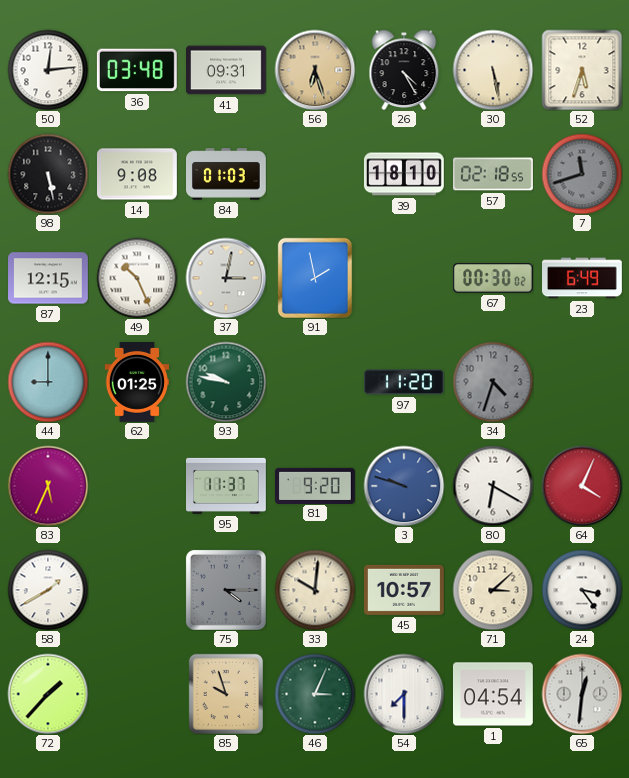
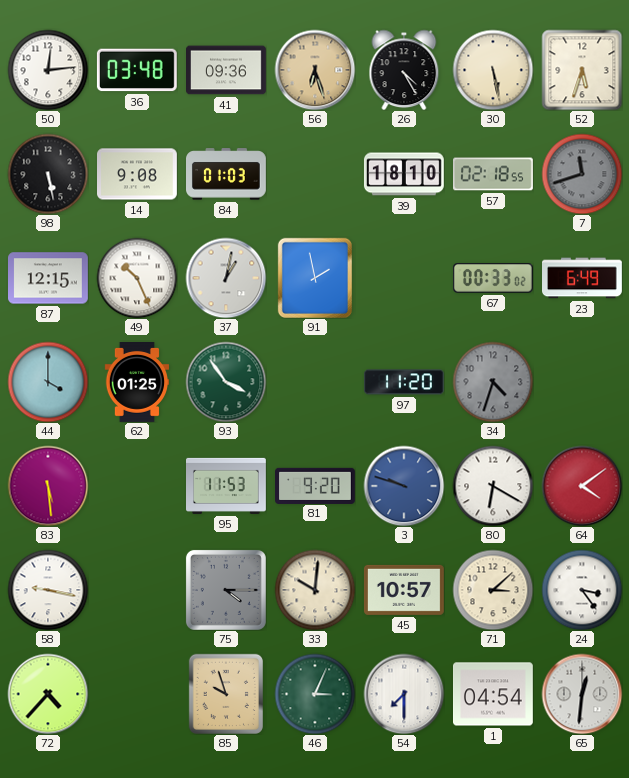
41: 09:31 -> 09:36
37: 3:02 -> 1:02
67: 00:30 -> 00:33
44: 9:00 -> 4:00
93: 9:47 -> 3:54
83: 5:34 -> 5:29
95: 11:37 -> 11:53
64: 4:04 -> 4:09
58: 1:40 -> 9:17
72: 1:37 -> 4:37
